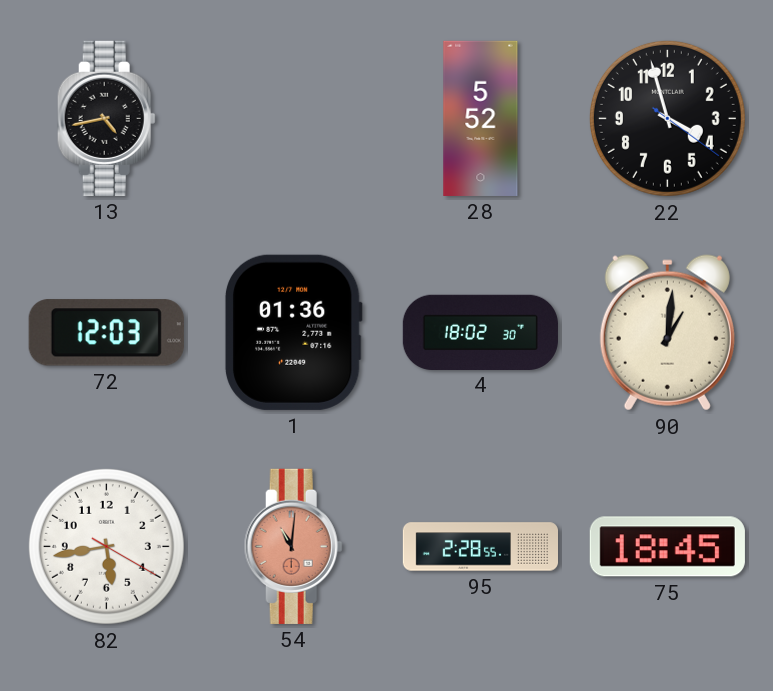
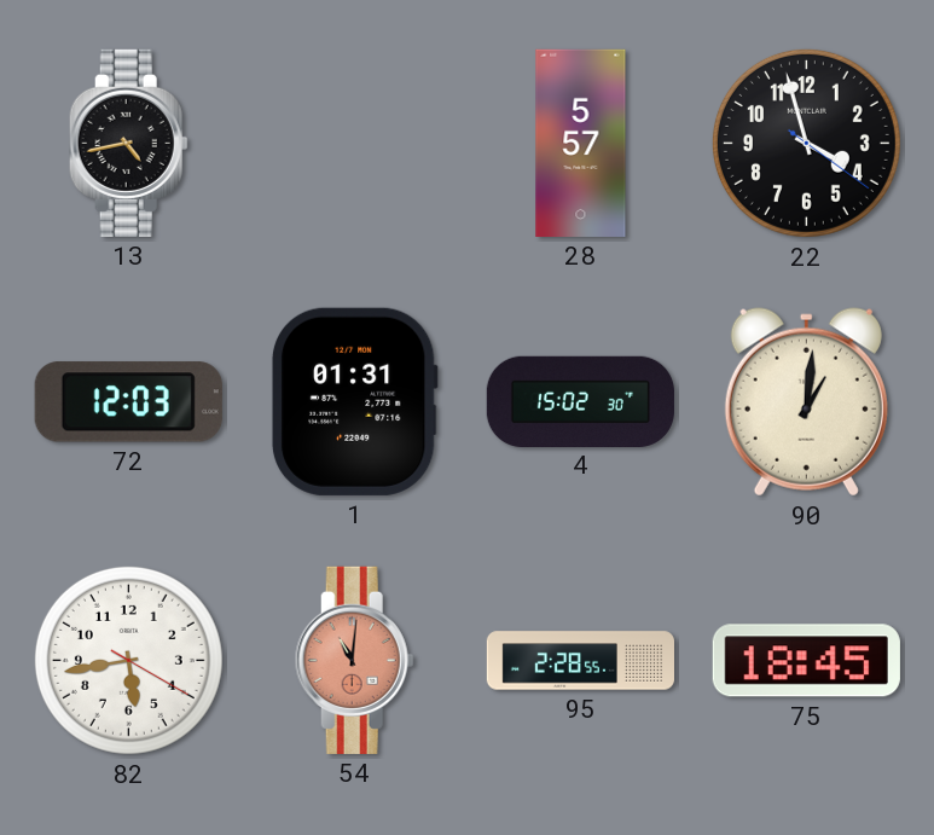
28: 5:52 -> 5:57
1: 01:36 -> 01:31
4: 18:02 -> 15:02
